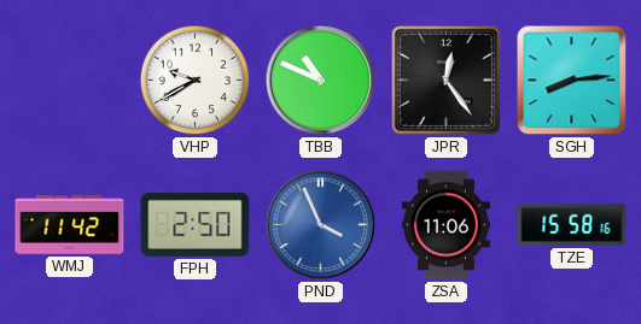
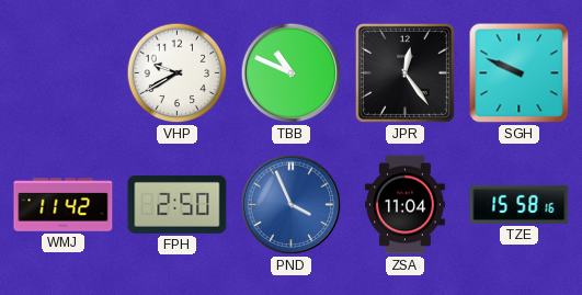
SGH: 8:14 -> 9:49
ZSA: 11:06 -> 11:04
